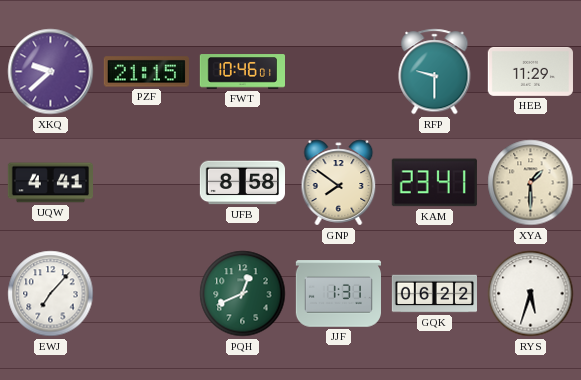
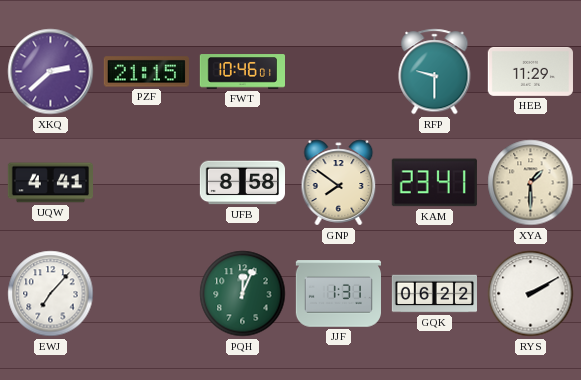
XKQ: 9:38 -> 2:38
PQH: 12:41 -> 12:04
RYS: 5:33 -> 2:10
